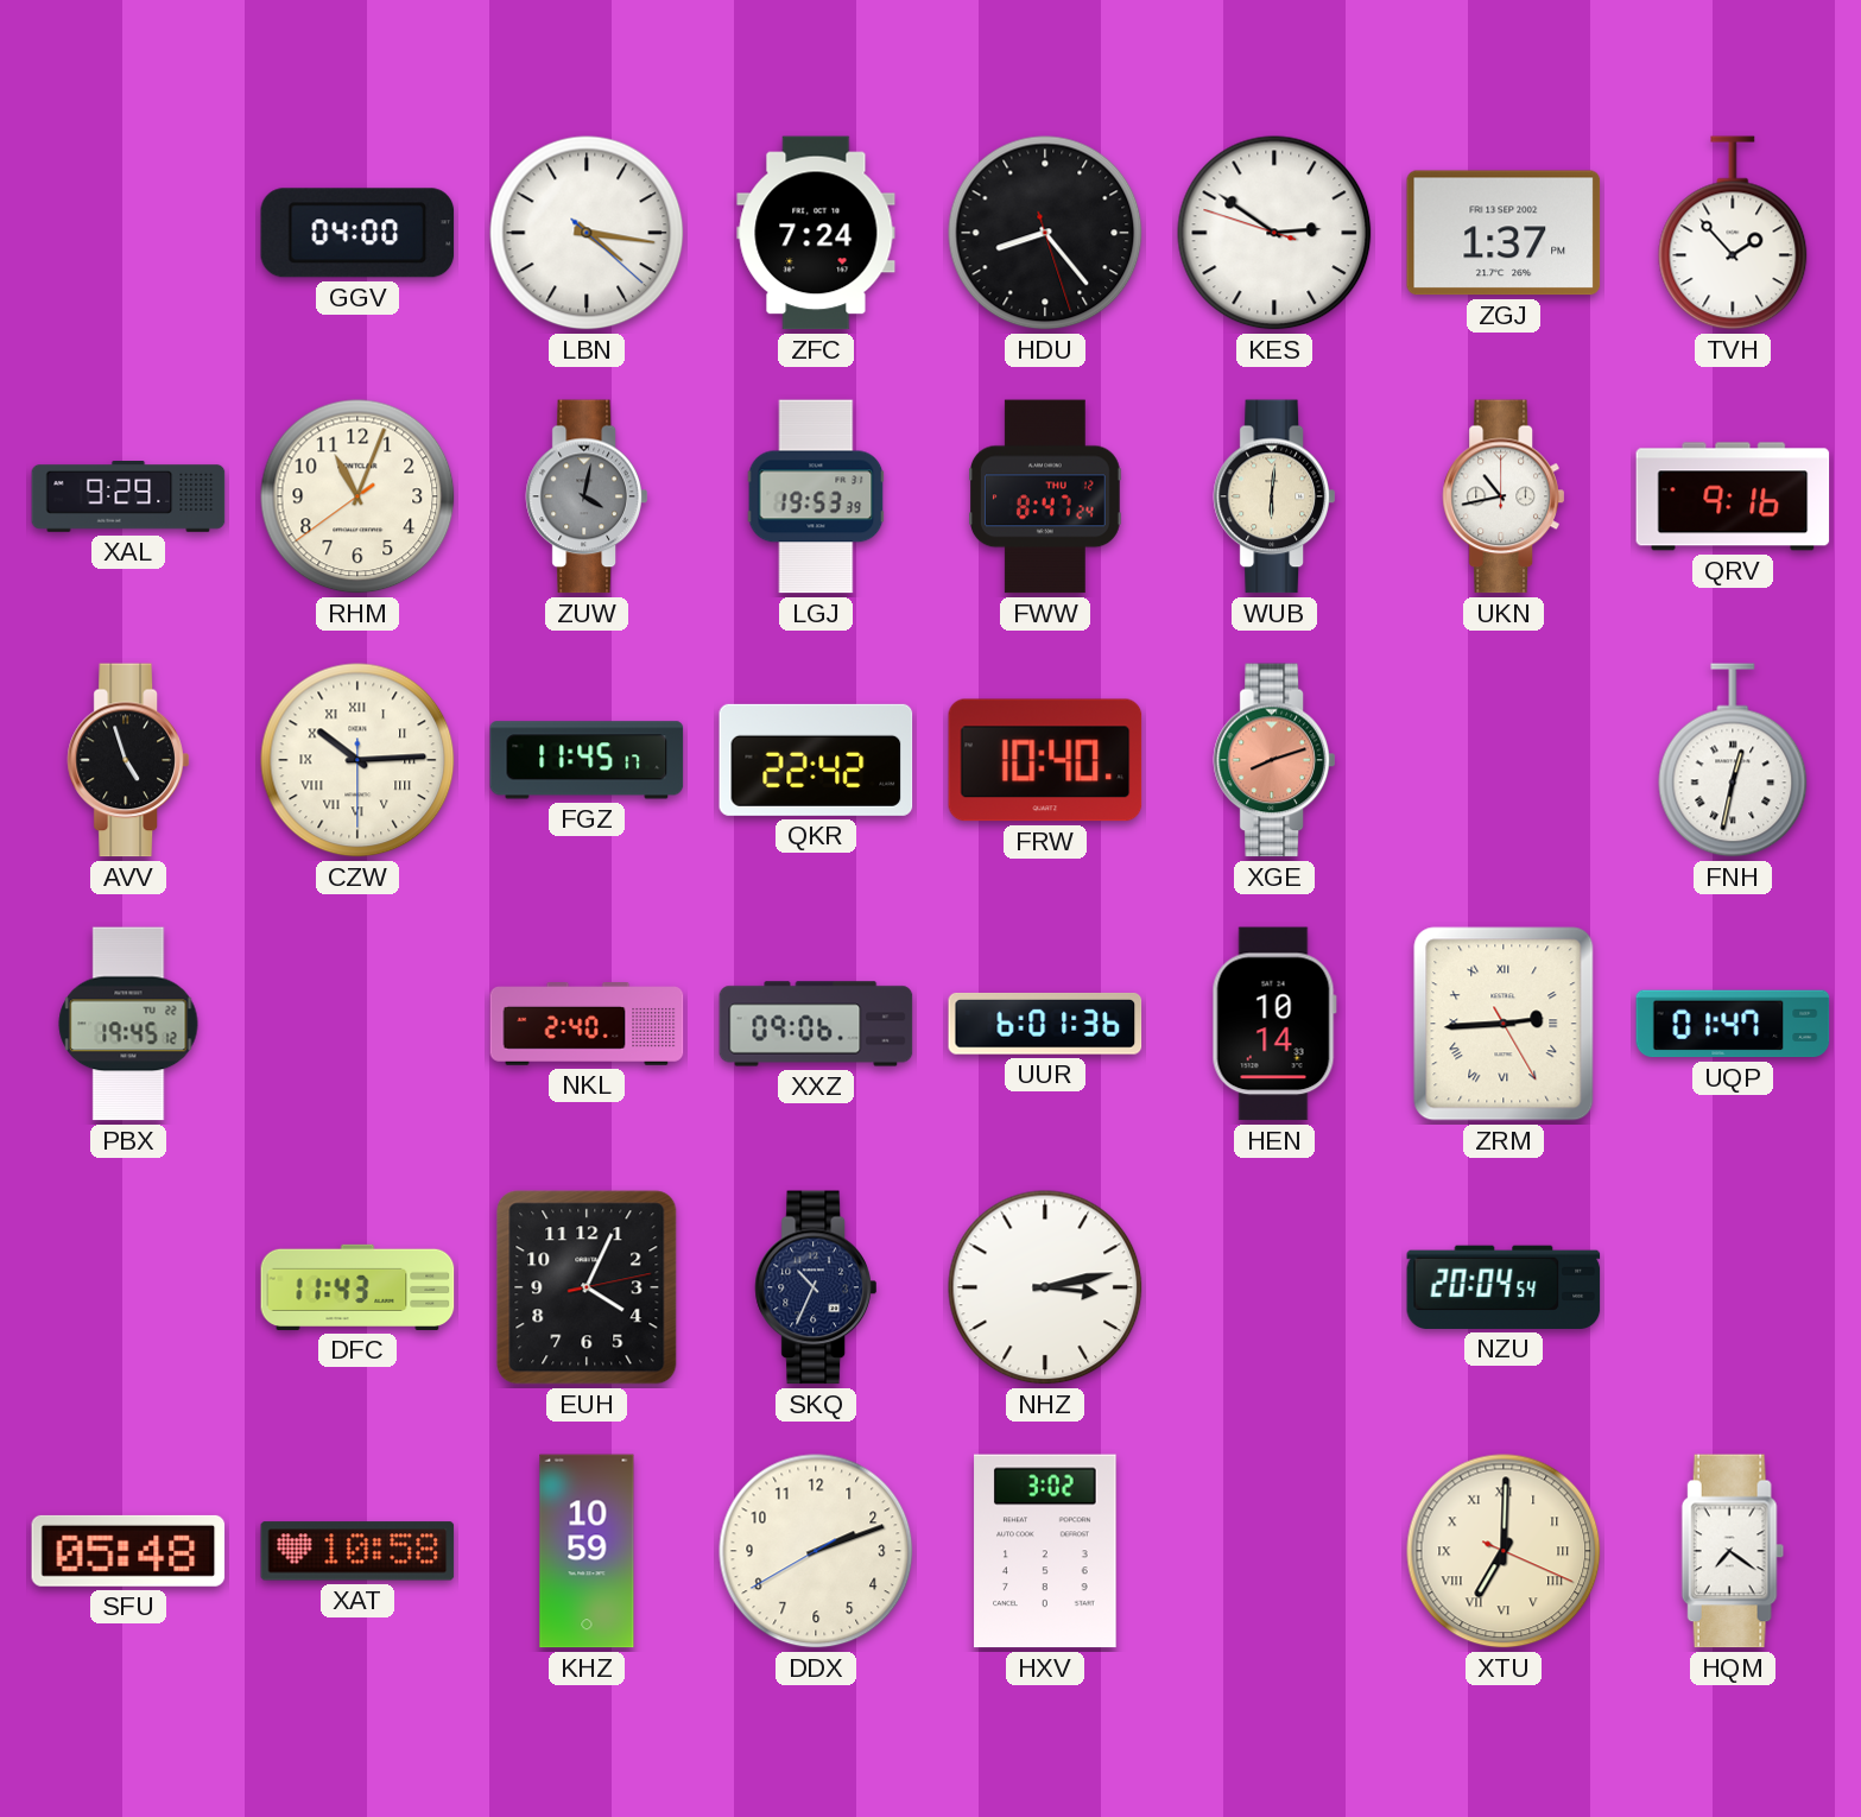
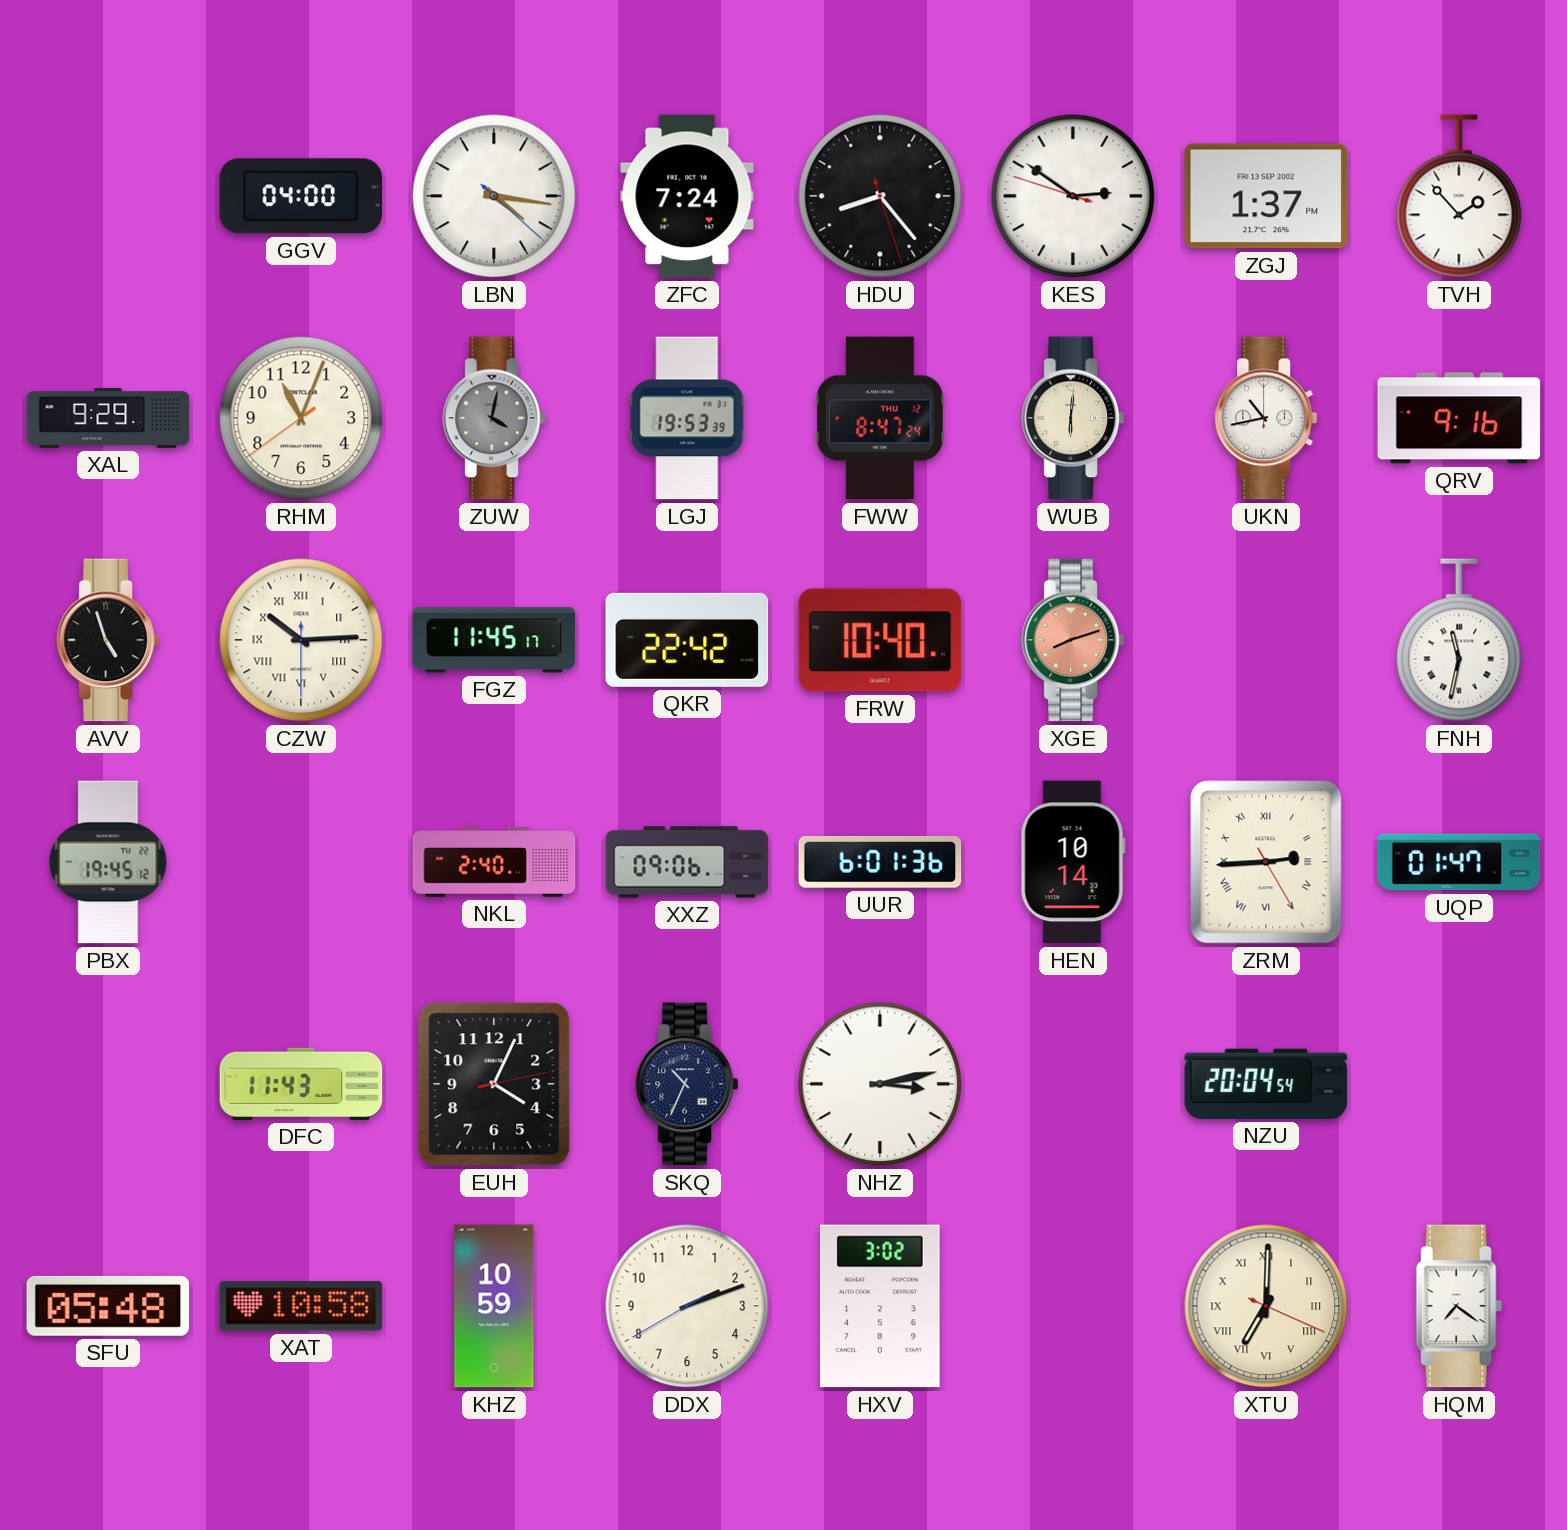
FNH: 12:32 -> 11:32
